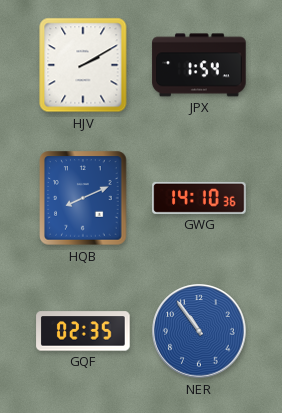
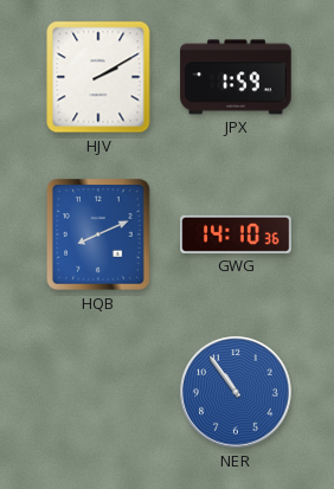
JPX: 1:54 -> 1:59
GQF: 02:35 -> none
